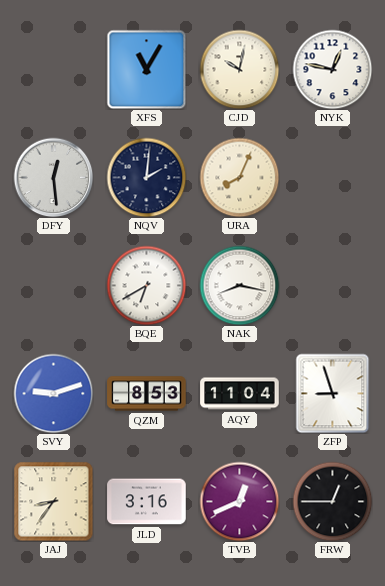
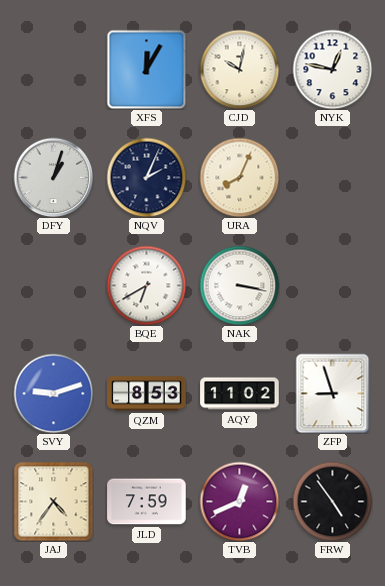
XFS: 11:05 -> 12:05
DFY: 12:29 -> 1:03
NQV: 2:01 -> 2:04
NAK: 8:17 -> 3:17
AQY: 11:04 -> 11:02
JAJ: 8:36 -> 4:36
JLD: 3:16 -> 7:59
FRW: 12:45 -> 4:54
